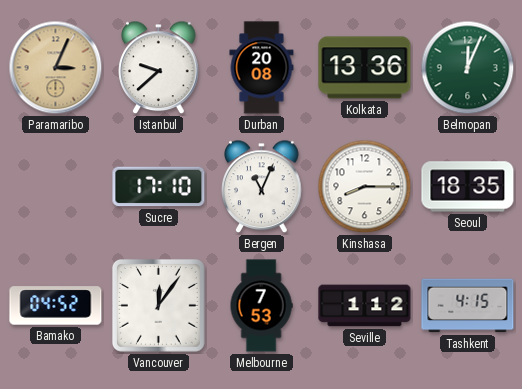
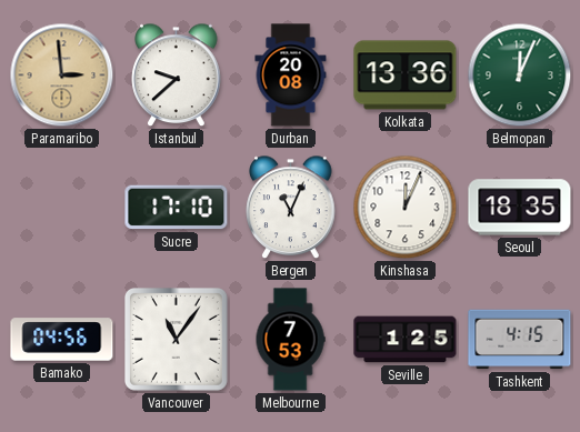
Paramaribo: 3:04 -> 2:59
Kinshasa: 8:15 -> 12:04
Bamako: 04:52 -> 04:56
Vancouver: 12:06 -> 11:06
Seville: 1:12 -> 1:25
